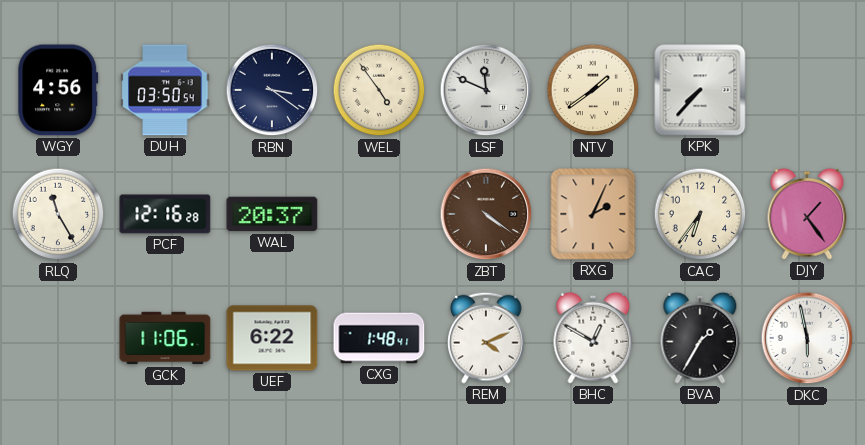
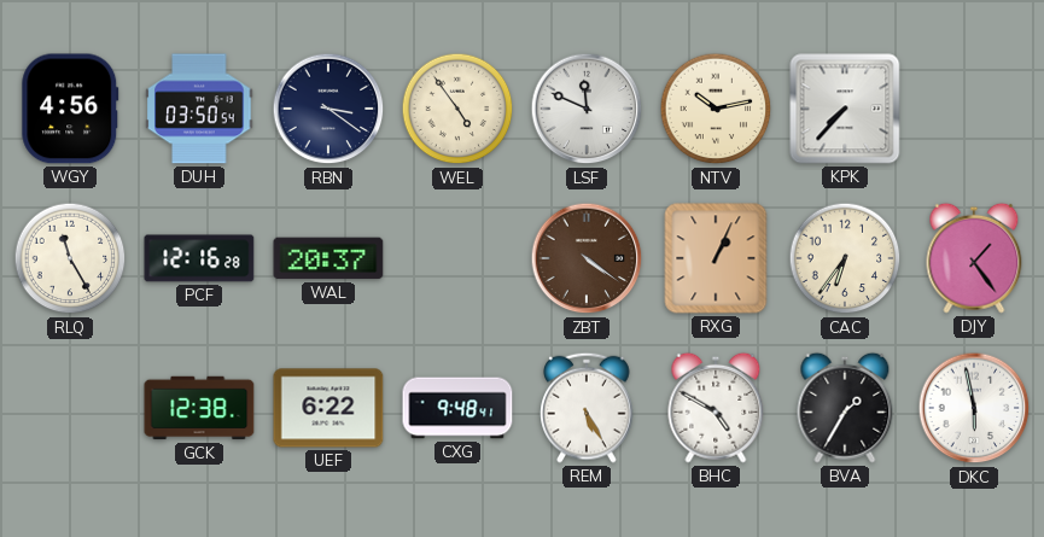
NTV: 1:39 -> 10:13
RXG: 2:04 -> 1:04
GCK: 11:06 -> 12:38
CXG: 1:48 -> 9:48
REM: 4:11 -> 5:25
BHC: 12:50 -> 4:50
